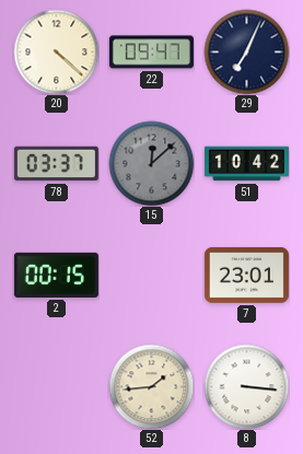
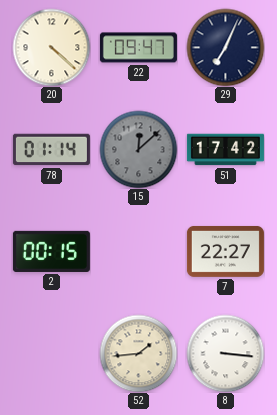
78: 03:37 -> 01:14
51: 10:42 -> 17:42
7: 23:01 -> 22:27
